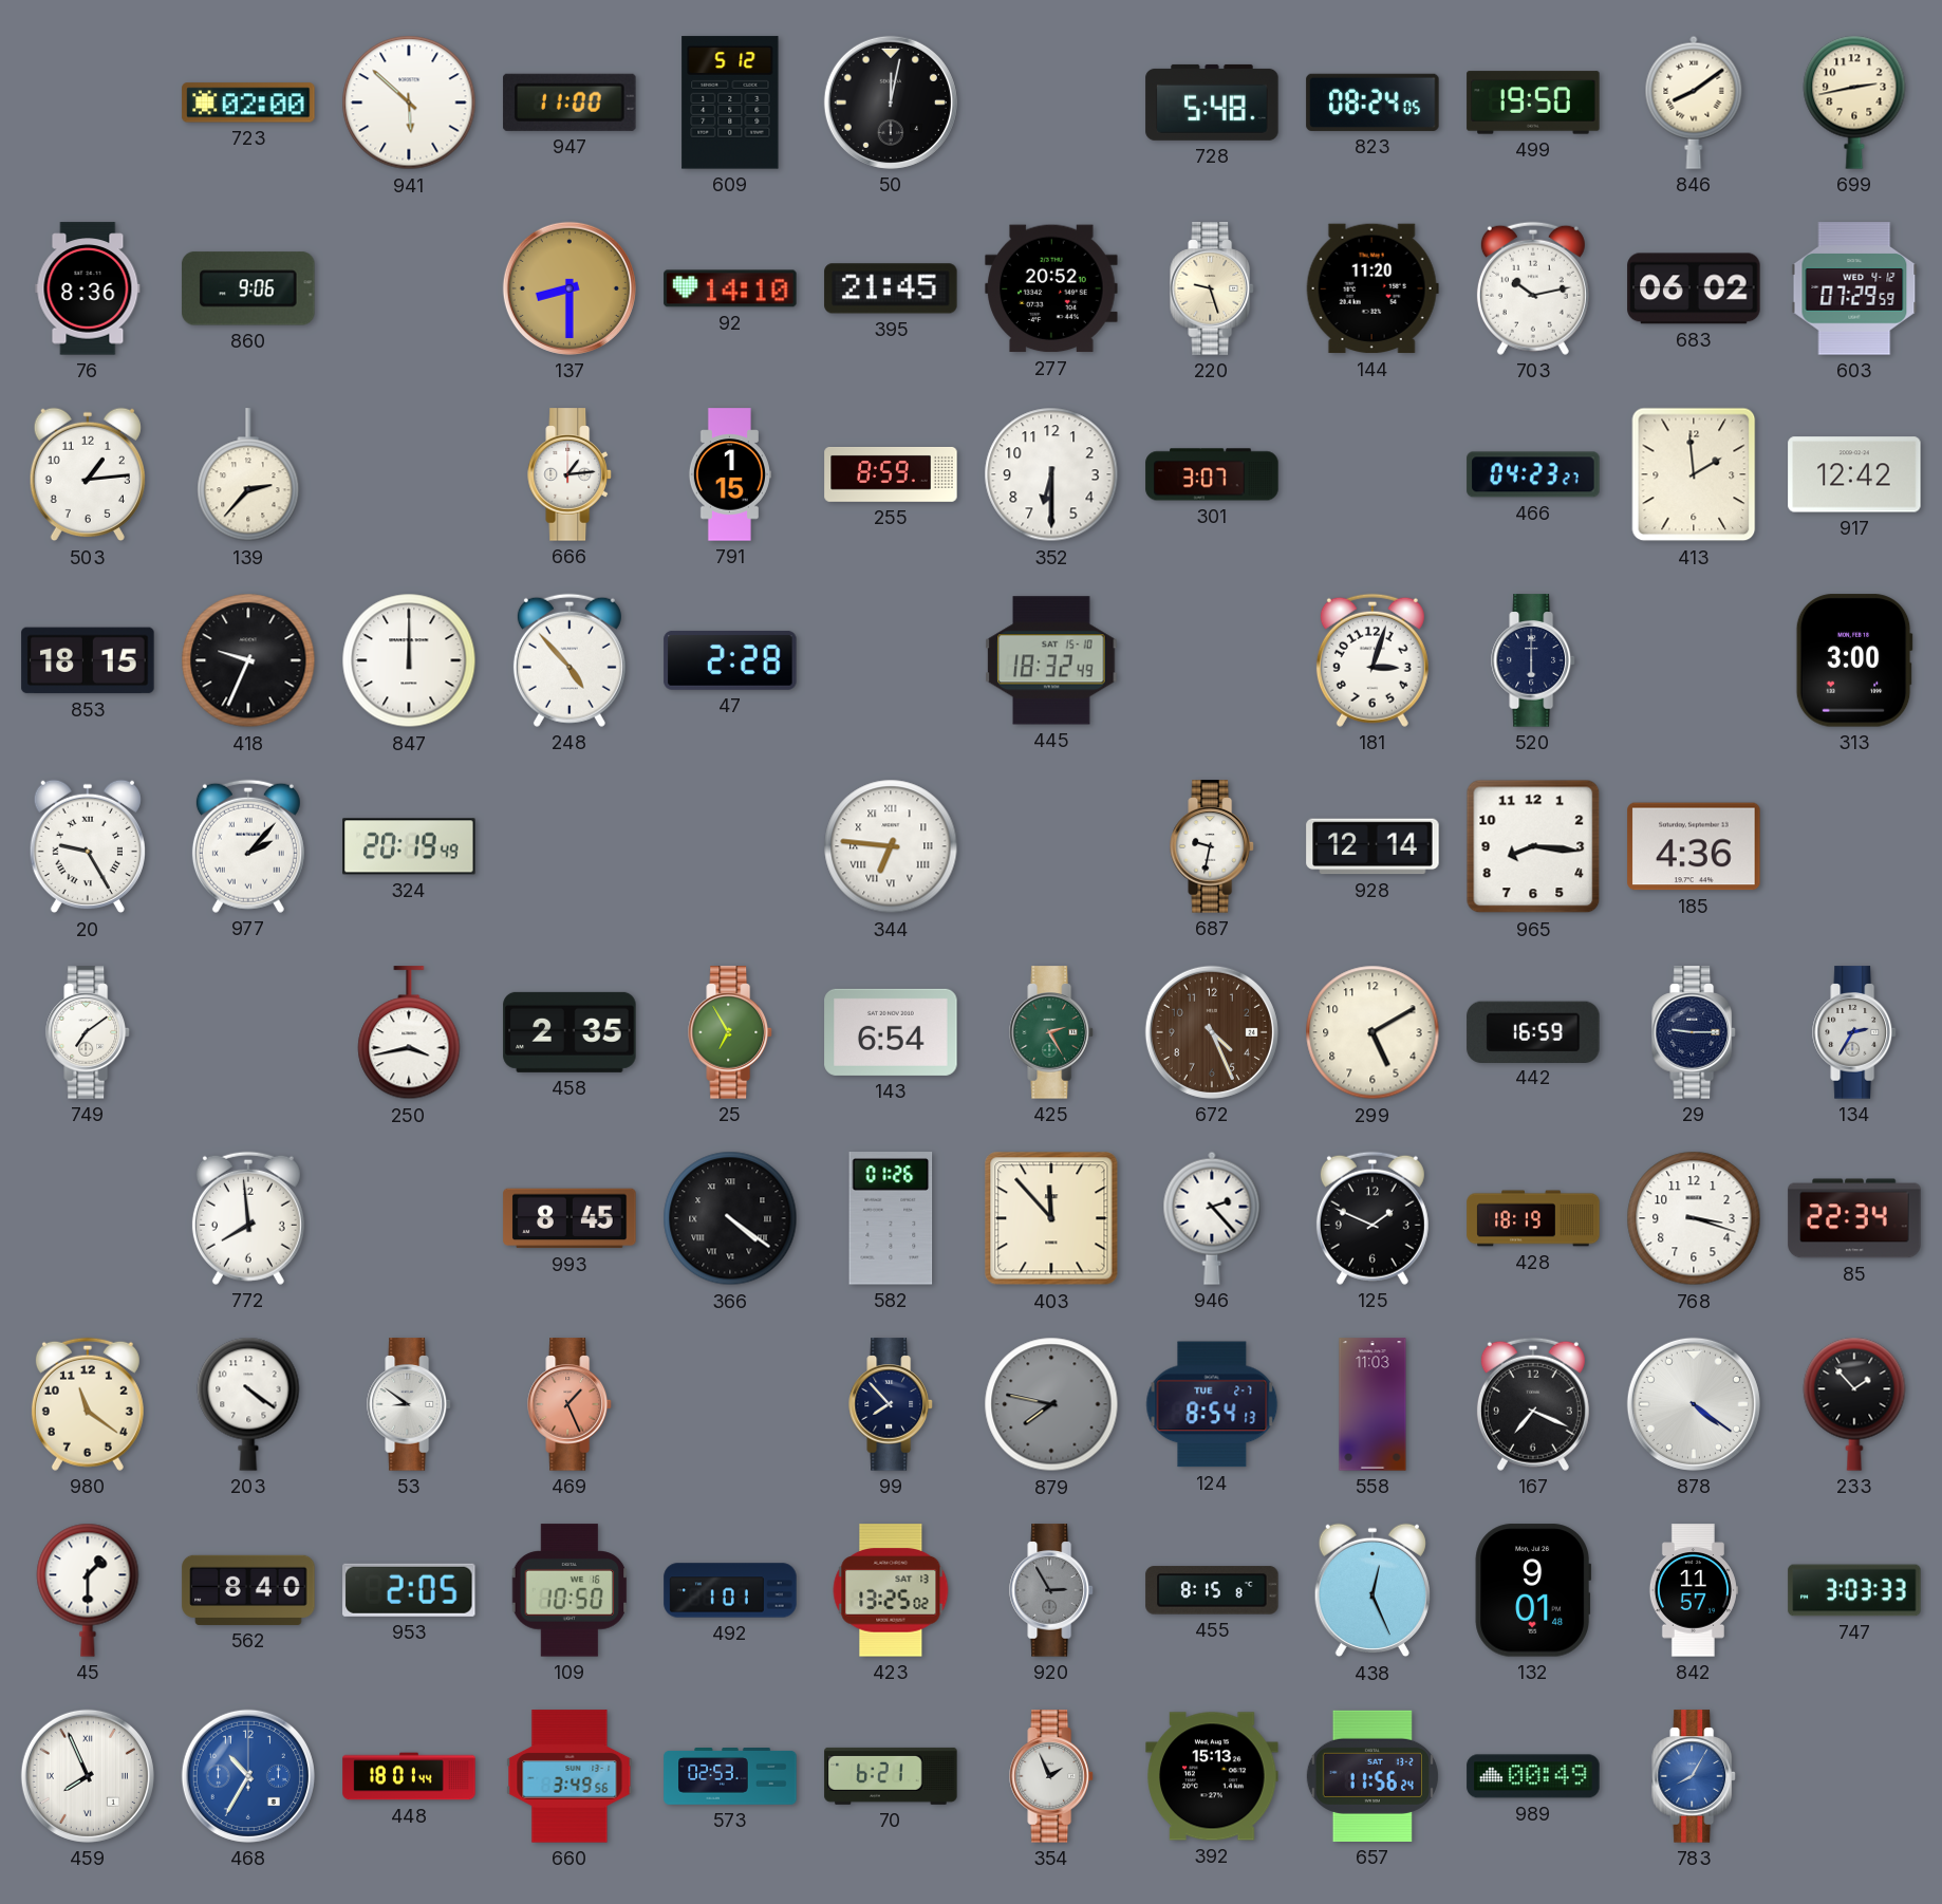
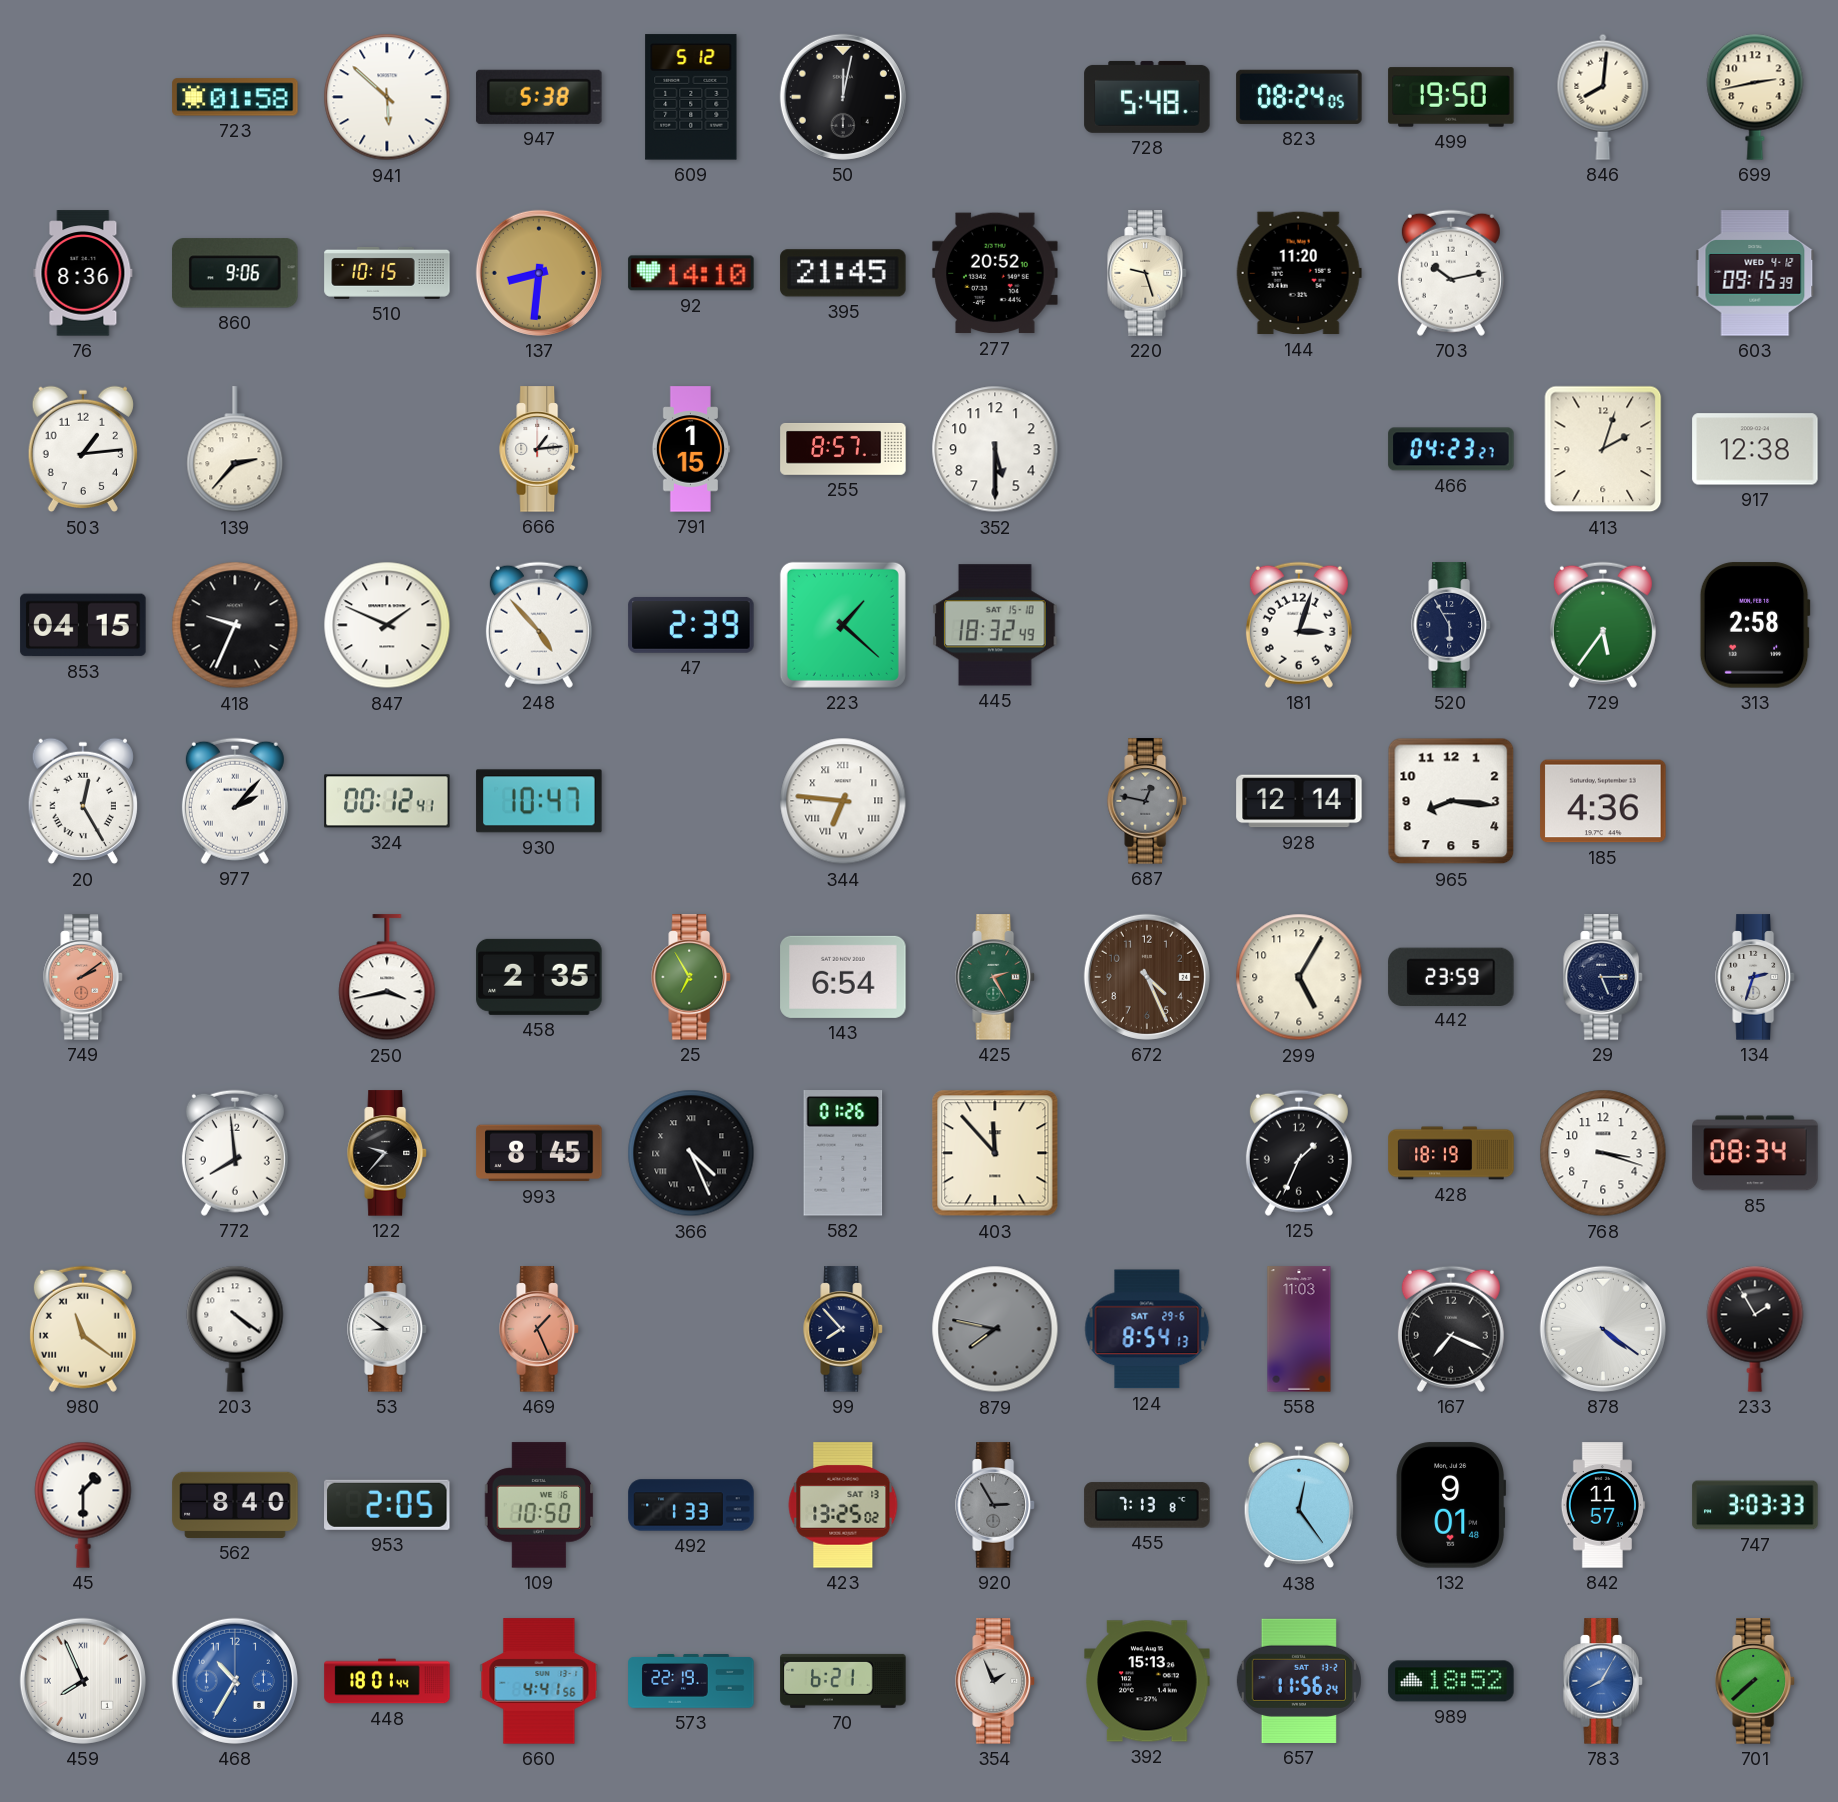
723: 02:00 -> 01:58
947: 11:00 -> 5:38
846: 8:09 -> 8:01
510: none -> 10:15
137: 8:30 -> 8:31
683: 06:02 -> none
603: 07:29 -> 09:15
255: 8:59 -> 8:57
352: 6:30 -> 5:30
301: 3:07 -> none
413: 1:59 -> 2:03
917: 12:42 -> 12:38
853: 18:15 -> 04:15
847: 12:00 -> 1:49
47: 2:28 -> 2:39
223: none -> 1:22
520: 6:00 -> 5:55
729: none -> 5:36
313: 3:00 -> 2:58
20: 9:25 -> 12:25
324: 20:19 -> 00:12
930: none -> 10:47
687: 9:32 -> 12:47
687 dial: white -> grey
749: 7:09 -> 2:09
749 dial: white -> salmon
299: 5:10 -> 5:05
442: 16:59 -> 23:59
29: 9:15 -> 5:15
134: 2:35 -> 2:33
122: none -> 9:37
366: 4:21 -> 4:26
946: 2:23 -> none
125: 1:49 -> 1:34
85: 22:34 -> 08:34
980 numerals: Arabic -> Roman
124 date: TUE 2-7 -> SAT 29-6
233: 1:53 -> 1:55
492: 1:01 -> 1:33
455: 8:15 -> 7:13
438: 12:26 -> 12:24
660: 3:49 -> 4:41
573: 02:53 -> 22:19
989: 00:49 -> 18:52
701: none -> 7:38
